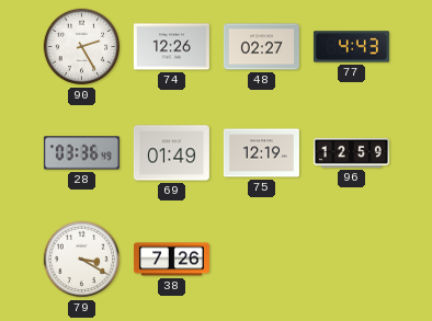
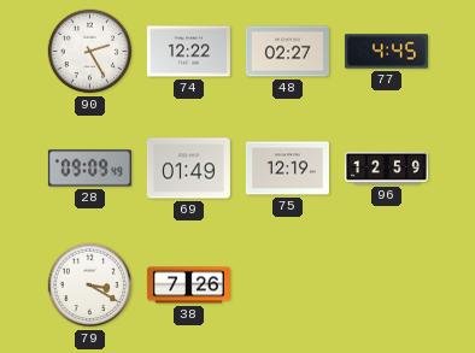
74: 12:26 -> 12:22
77: 4:43 -> 4:45
28: 03:36 -> 09:09
